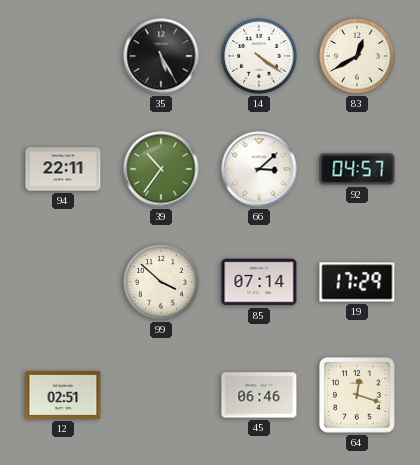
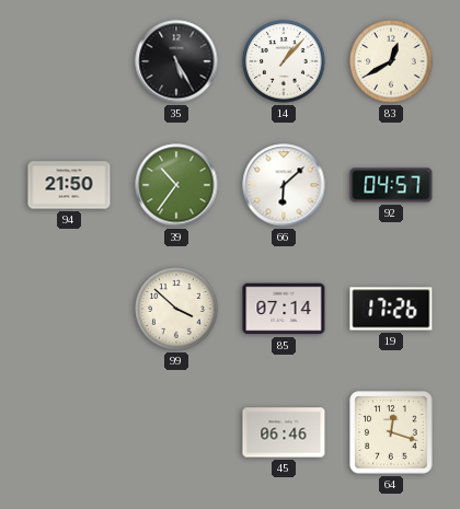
14: 4:21 -> 1:07
94: 22:11 -> 21:50
66: 3:08 -> 6:08
19: 17:29 -> 17:26
12: 02:51 -> none
